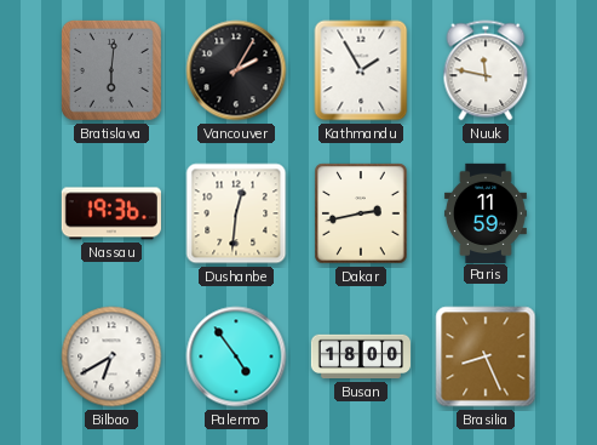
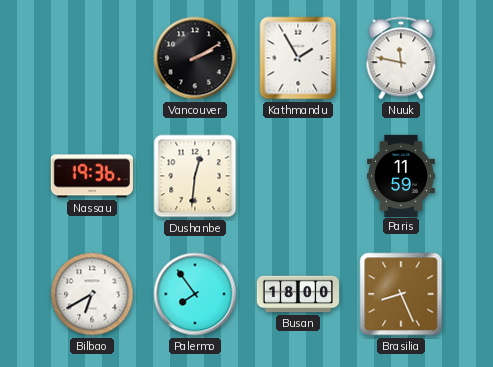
Bratislava: 6:01 -> none
Vancouver: 2:05 -> 2:10
Dakar: 2:43 -> none
Palermo: 4:54 -> 7:54
